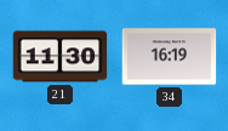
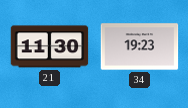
34: 16:19 -> 19:23
